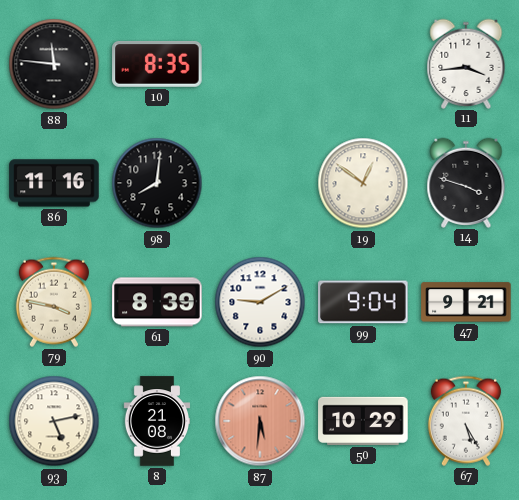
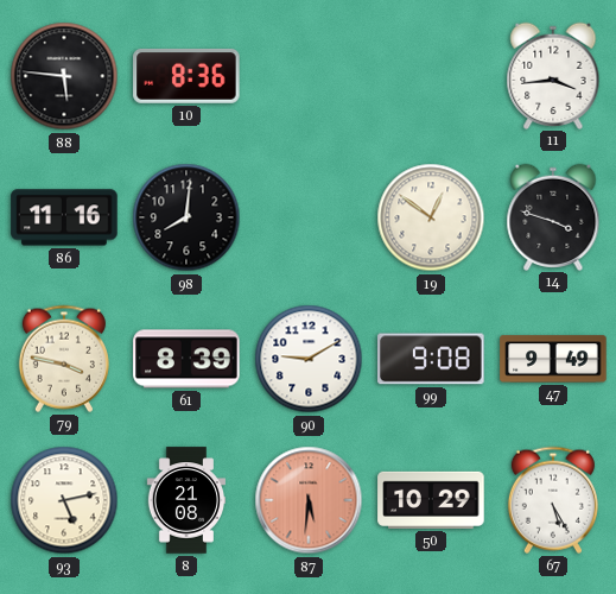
88: 11:46 -> 5:46
10: 8:35 -> 8:36
99: 9:04 -> 9:08
47: 9:21 -> 9:49
